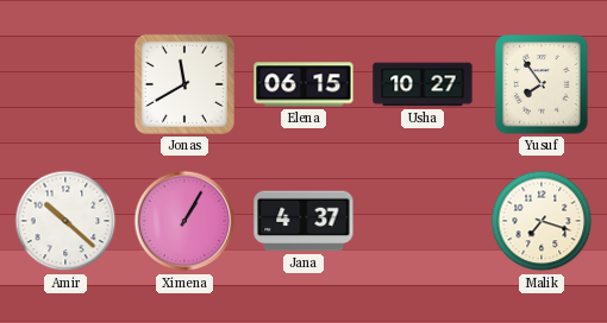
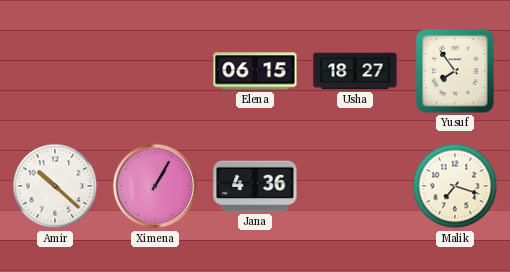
Jonas: 11:40 -> none
Usha: 10:27 -> 18:27
Jana: 4:37 -> 4:36
